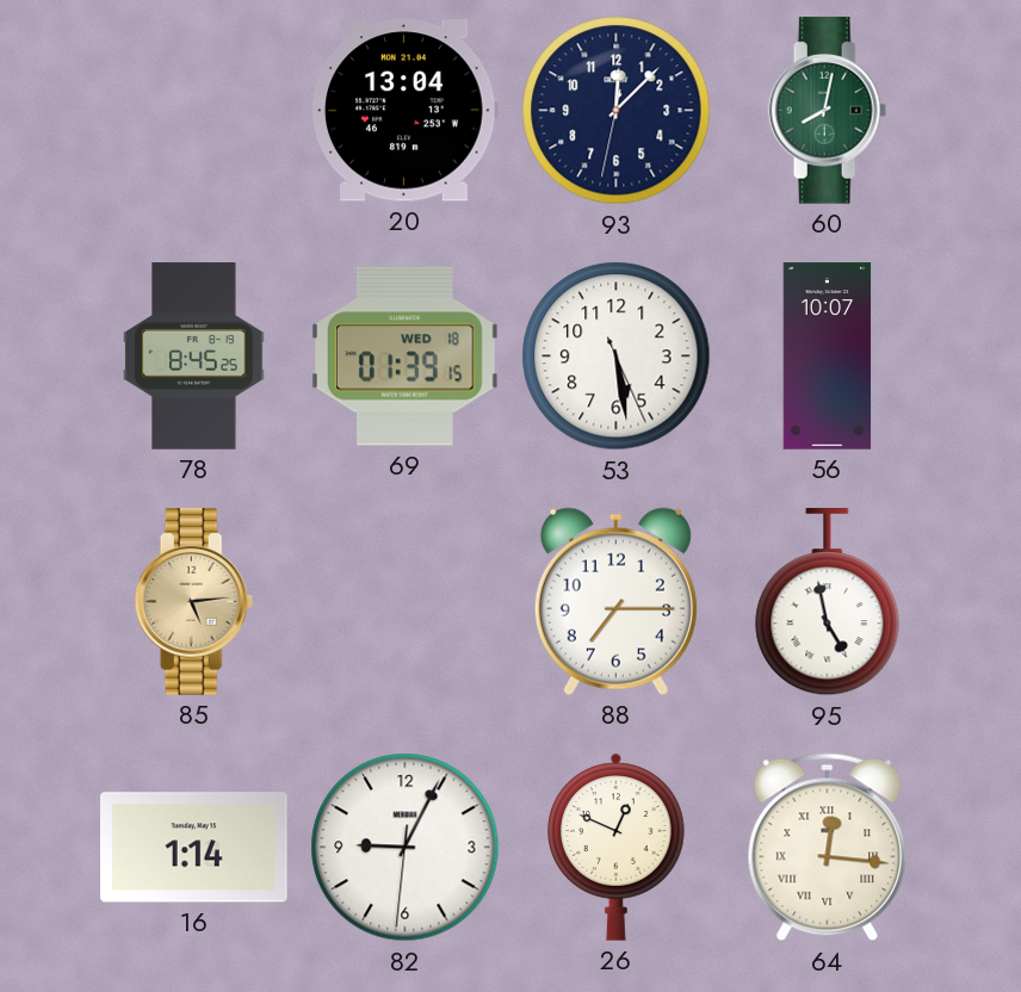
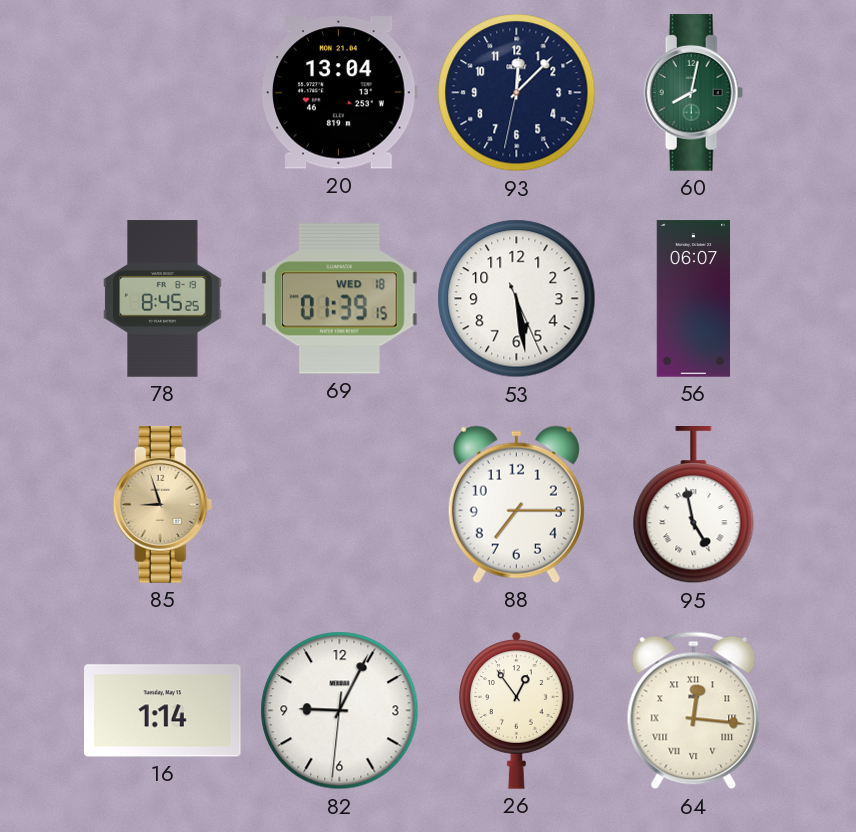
56: 10:07 -> 06:07
85: 5:14 -> 8:57
26: 12:49 -> 12:54
